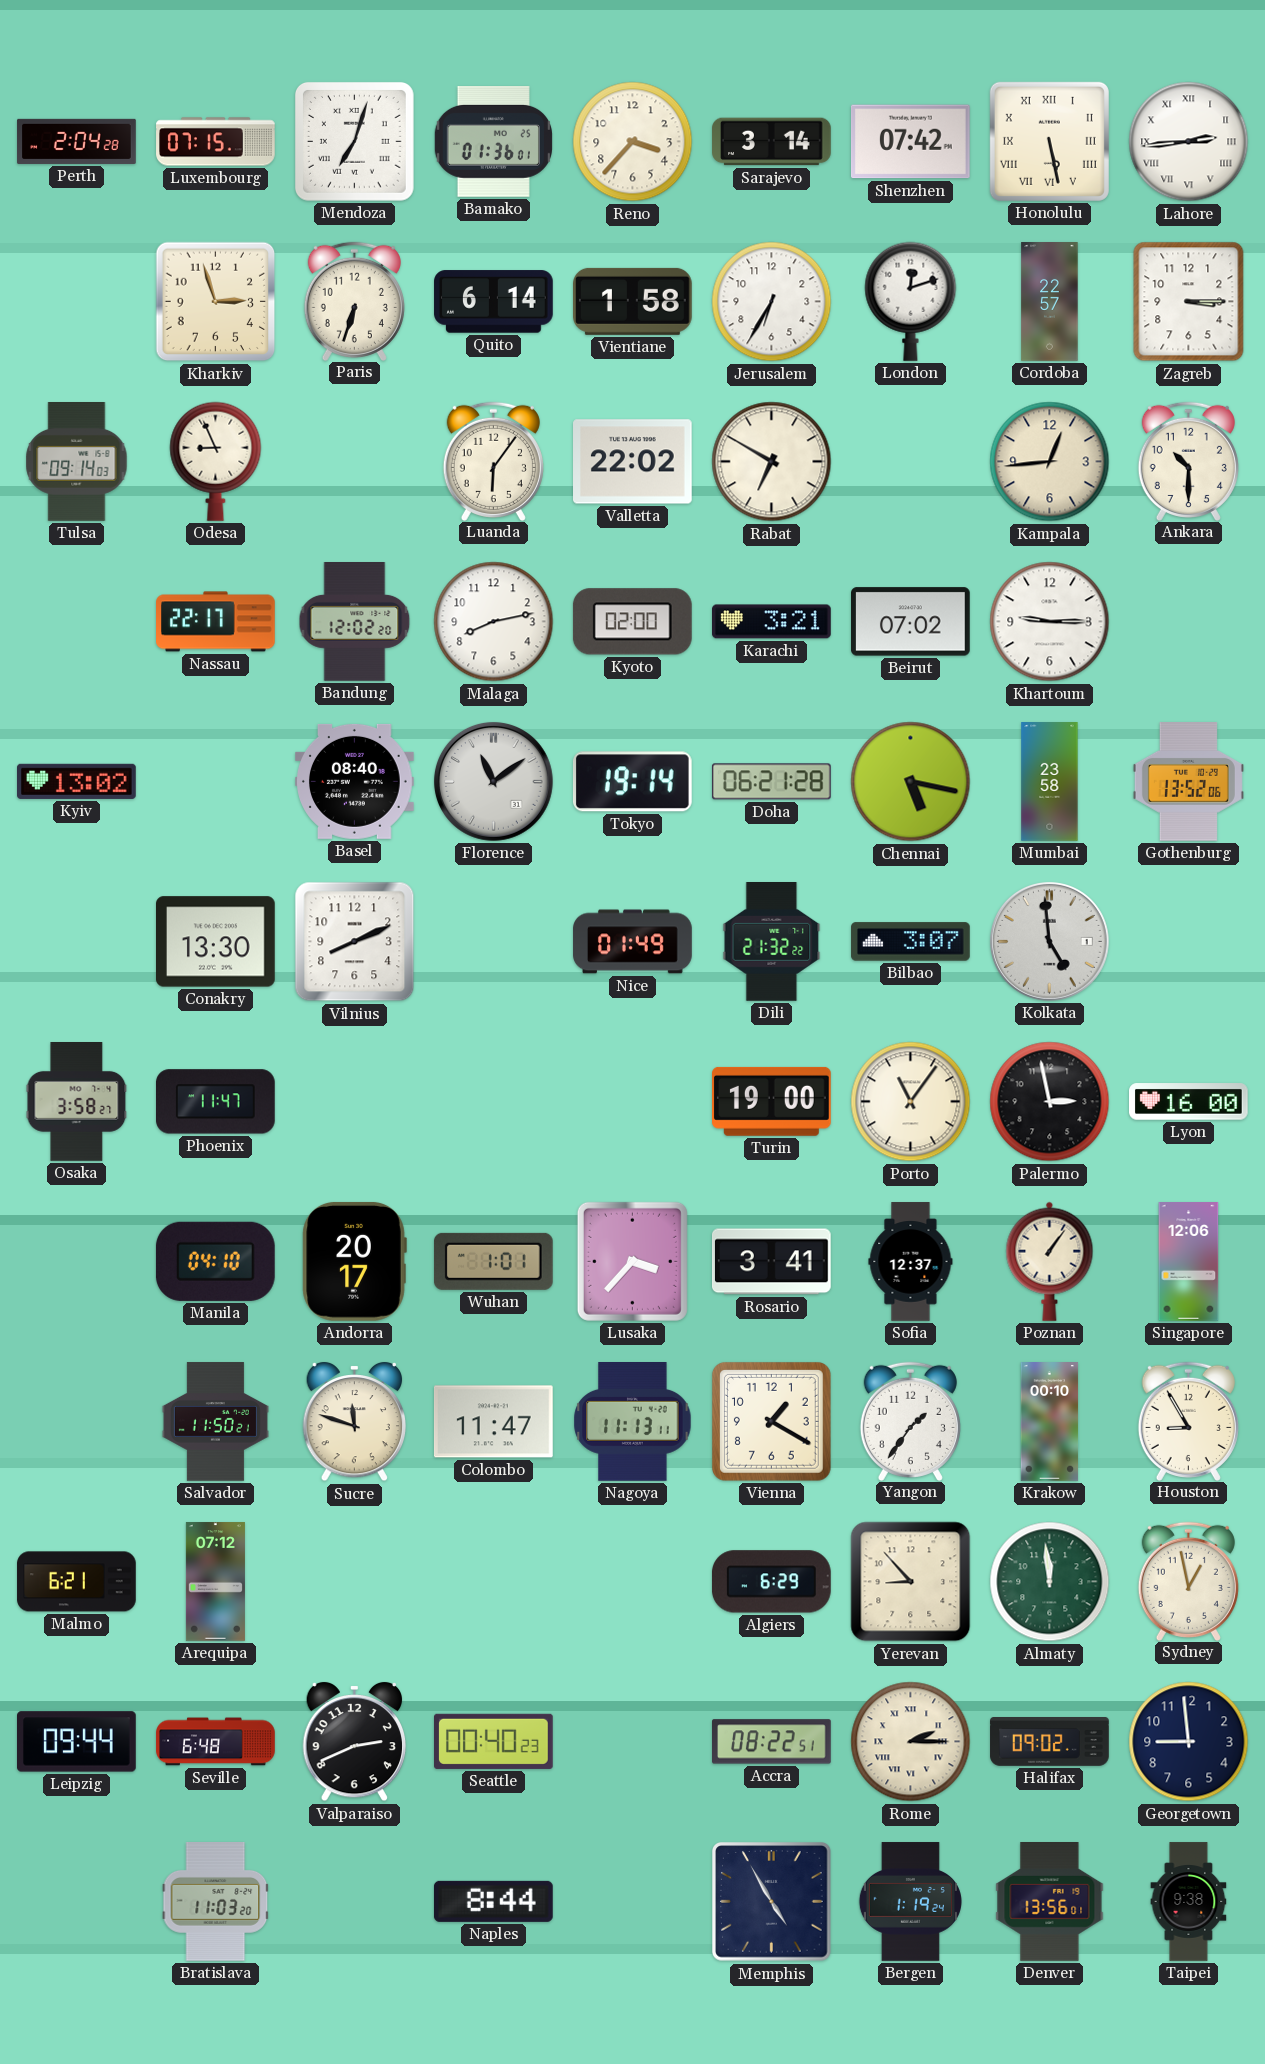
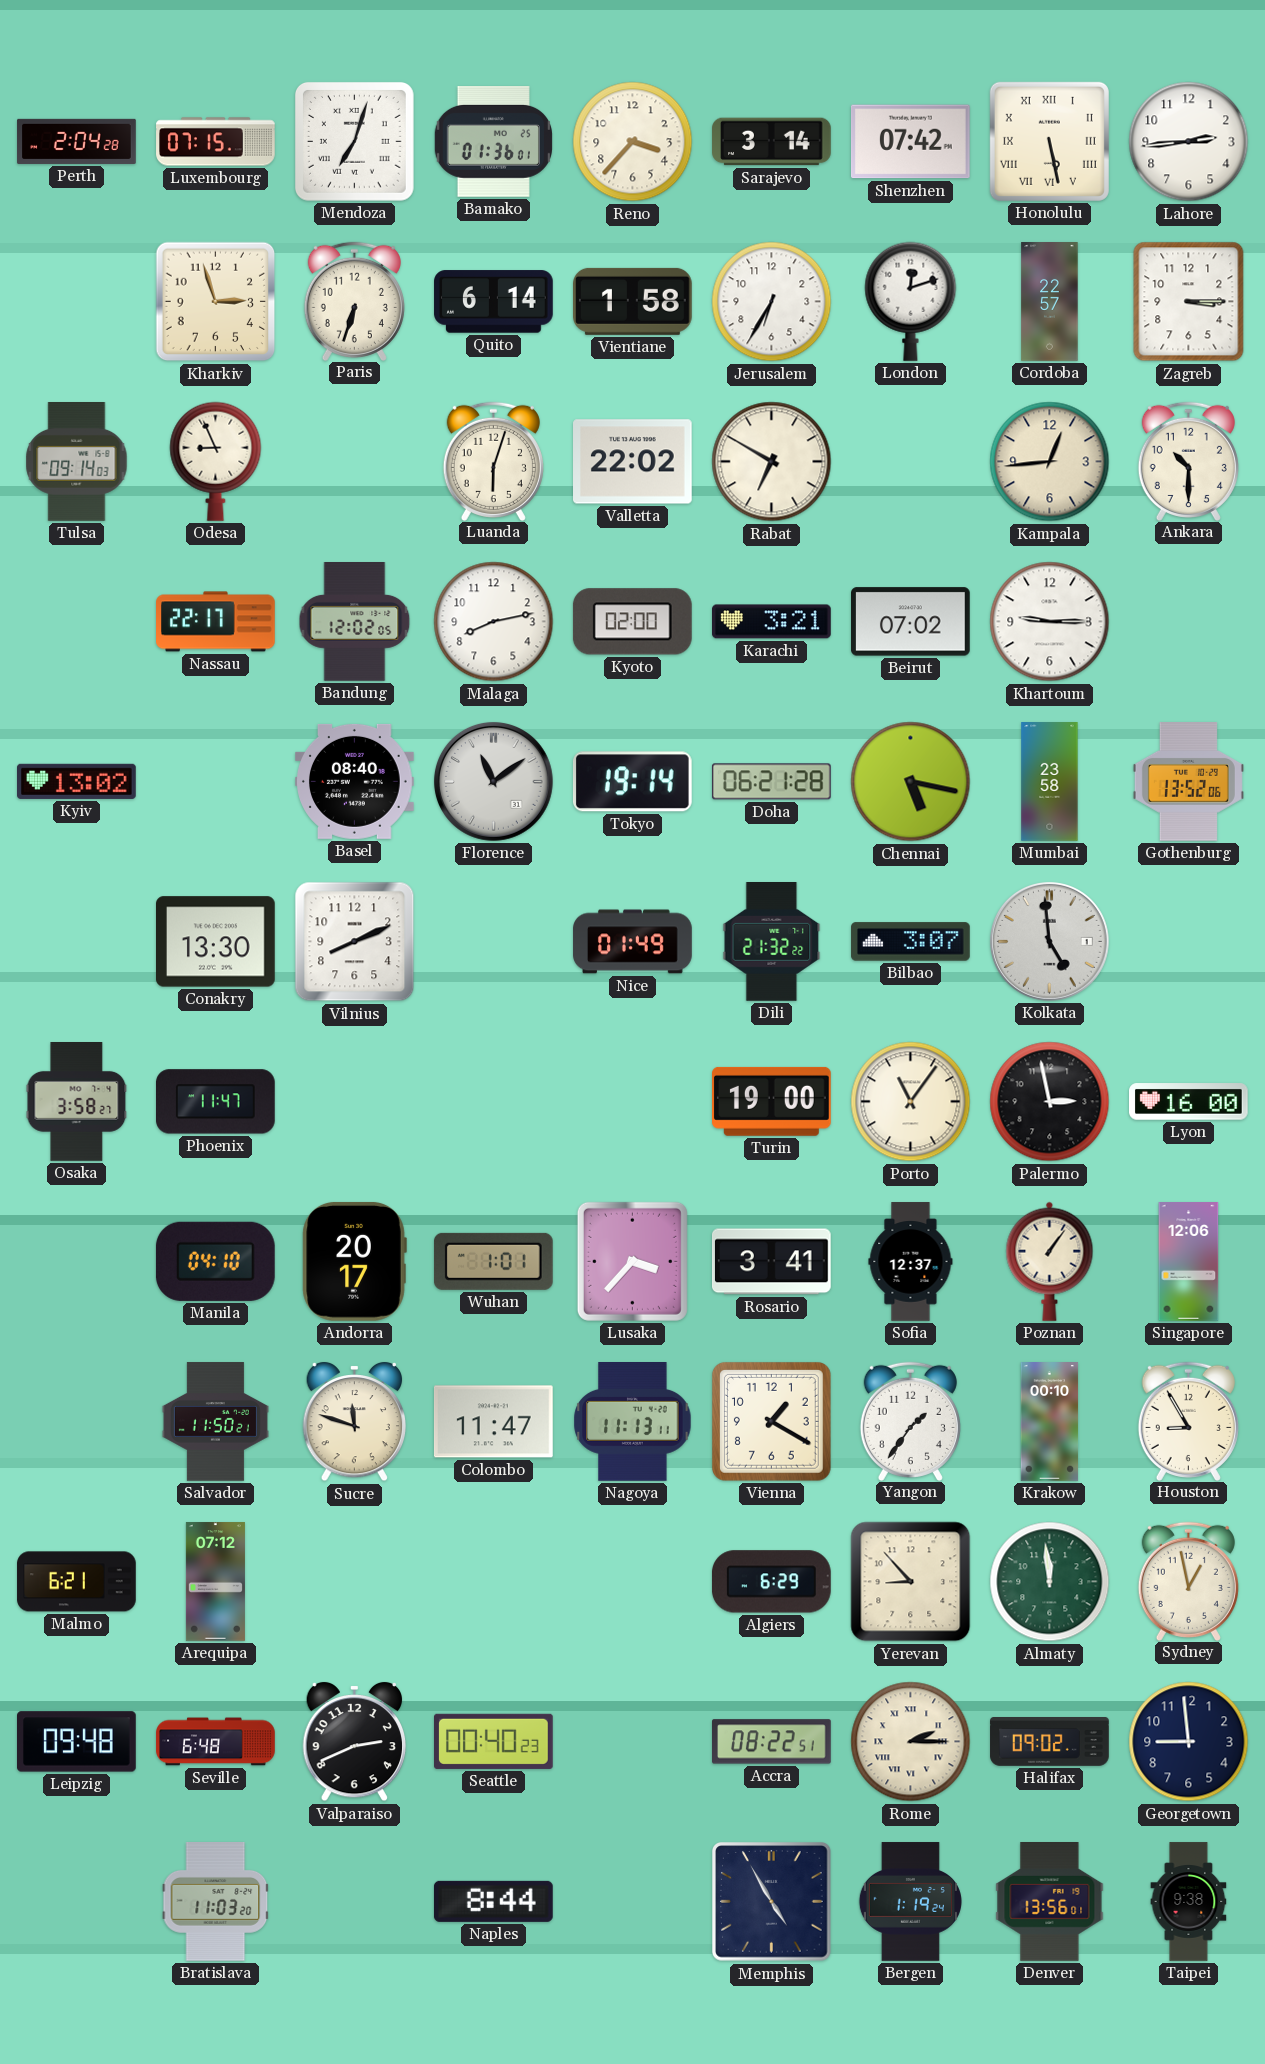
Lahore numerals: Roman -> Arabic
Luanda: 6:06 -> 6:03
Bandung: 12:02:20 -> 12:02:05
Leipzig: 09:44 -> 09:48
